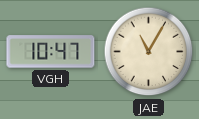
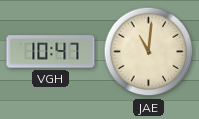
JAE: 11:05 -> 11:01
